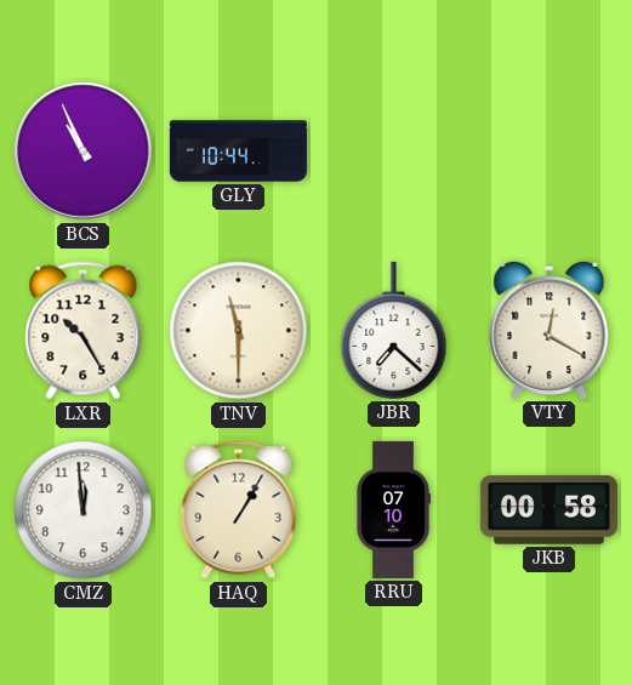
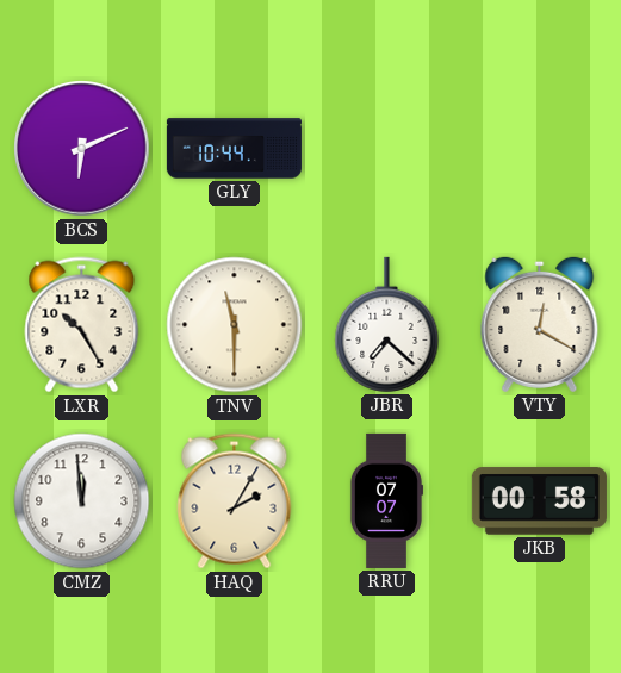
BCS: 10:56 -> 6:11
HAQ: 1:05 -> 2:05
RRU: 07:10 -> 07:07
